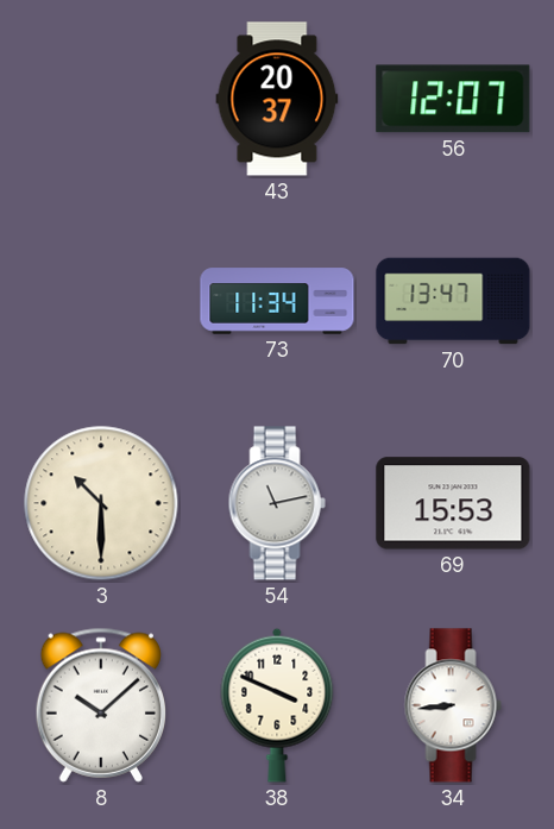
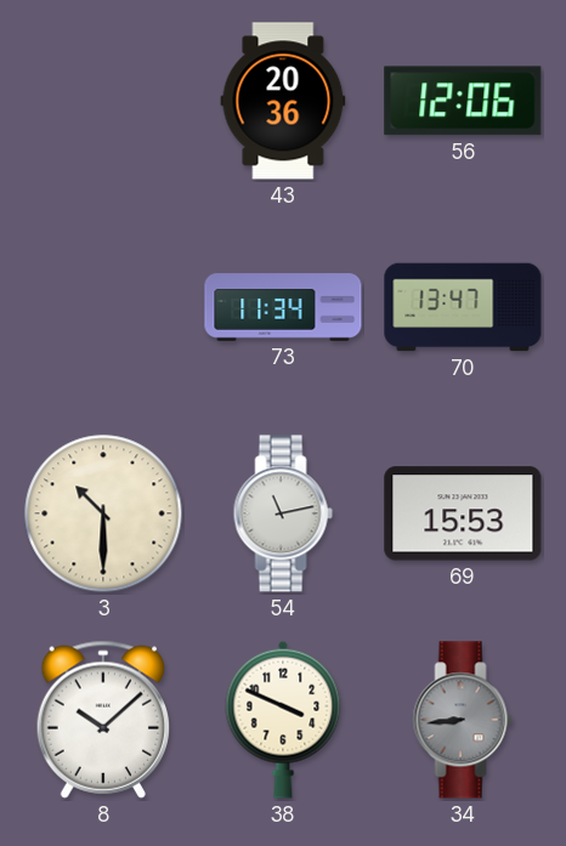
43: 20:37 -> 20:36
56: 12:07 -> 12:06
34 dial: white -> grey
